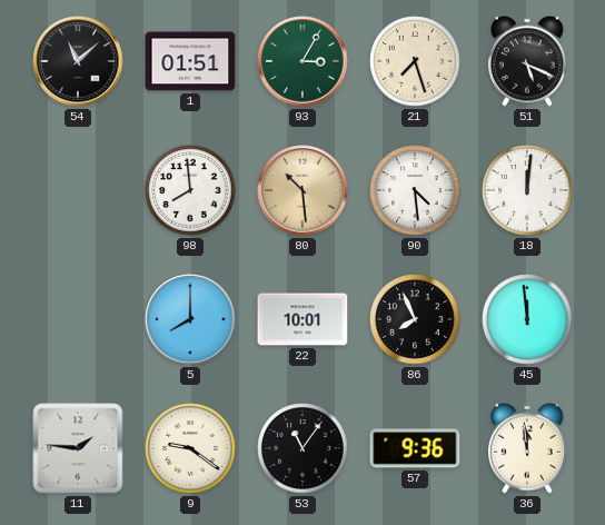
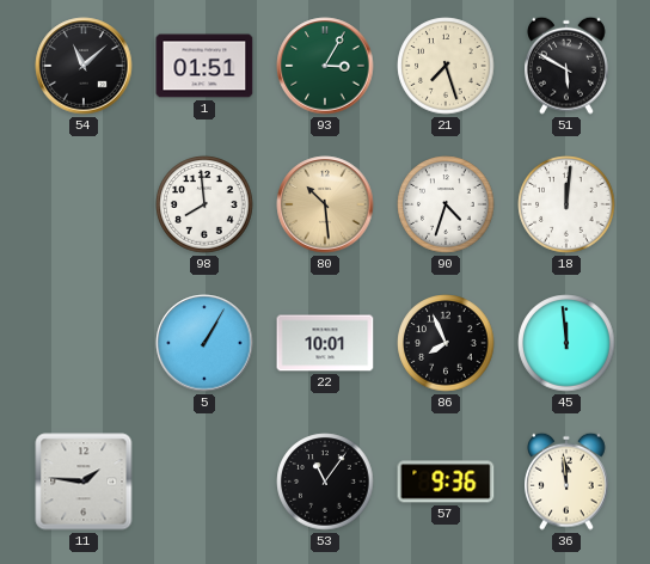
51: 5:19 -> 5:50
90: 4:29 -> 4:33
5: 8:00 -> 1:05
9: 9:21 -> none
